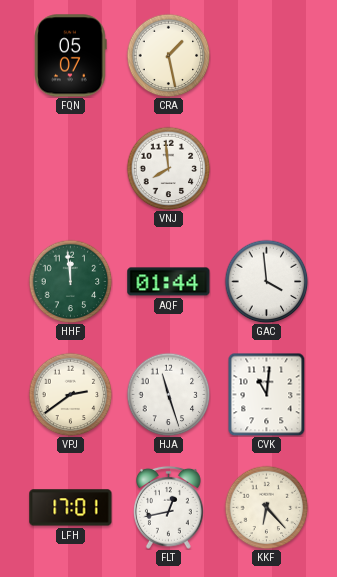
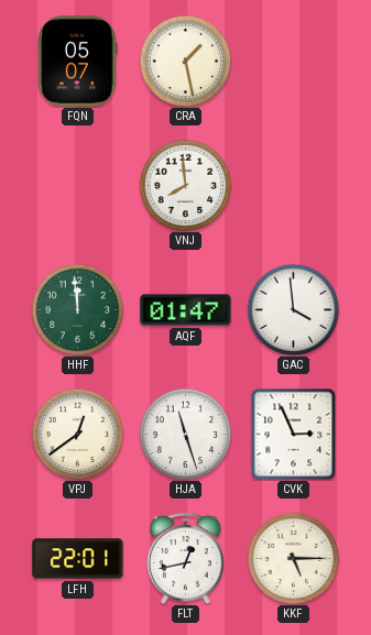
AQF: 01:44 -> 01:47
VPJ: 2:39 -> 12:39
CVK: 11:01 -> 2:56
LFH: 17:01 -> 22:01
KKF: 6:23 -> 5:15
